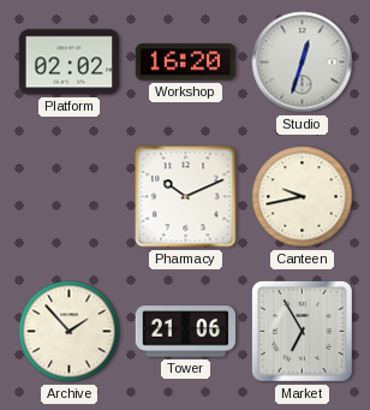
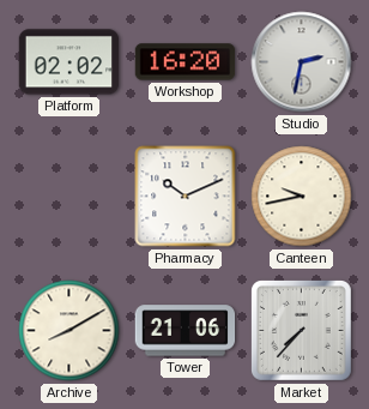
Studio: 12:33 -> 2:32
Archive: 1:53 -> 8:10
Market: 6:55 -> 7:37
